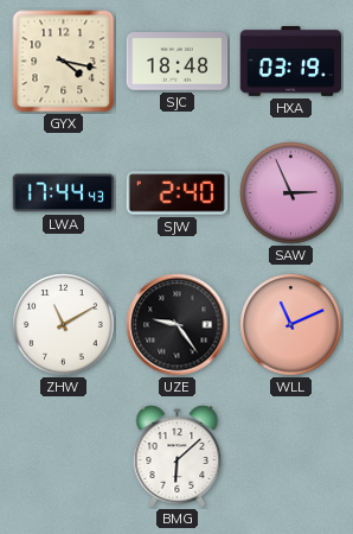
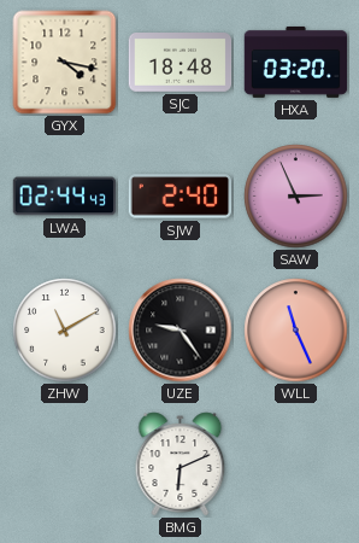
HXA: 03:19 -> 03:20
LWA: 17:44 -> 02:44
WLL: 11:11 -> 11:26
BMG: 6:08 -> 6:11
